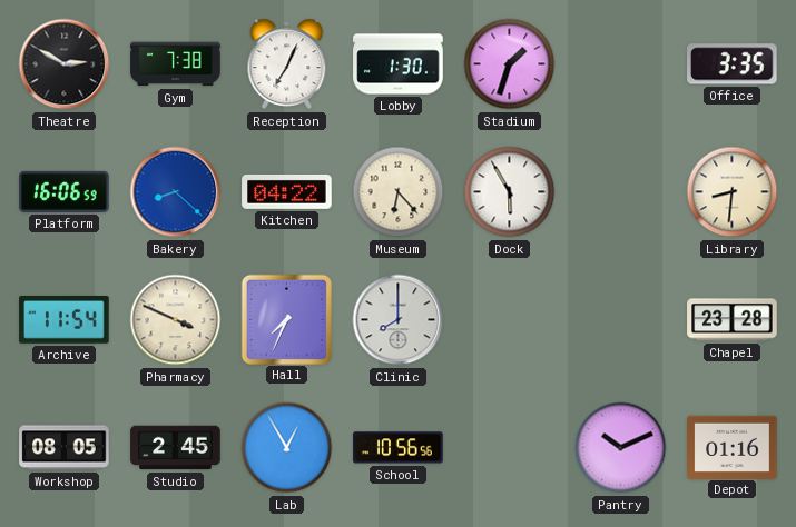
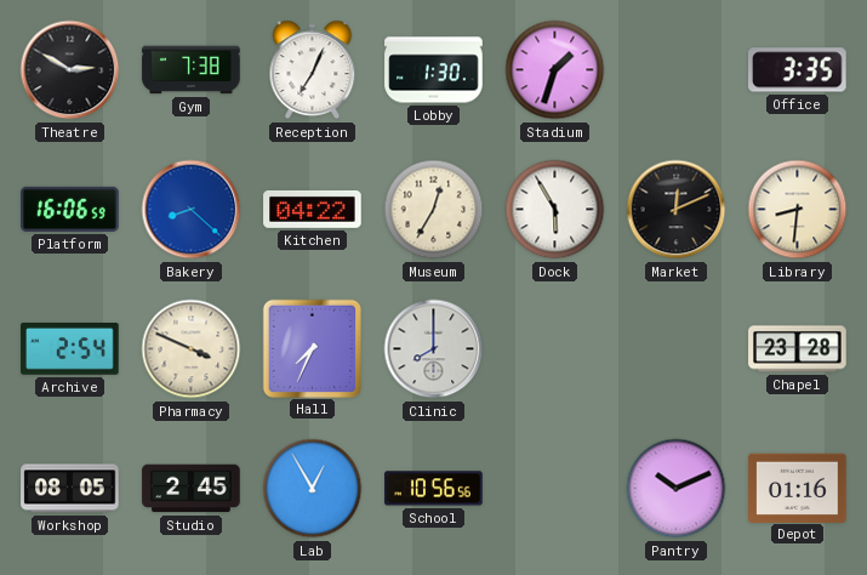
Museum: 6:23 -> 12:35
Market: none -> 12:11
Archive: 11:54 -> 2:54
